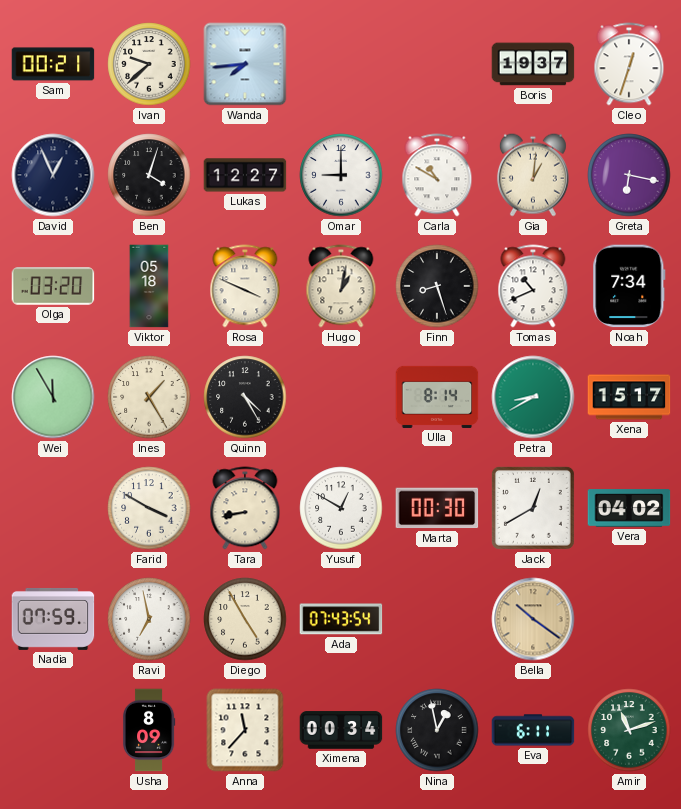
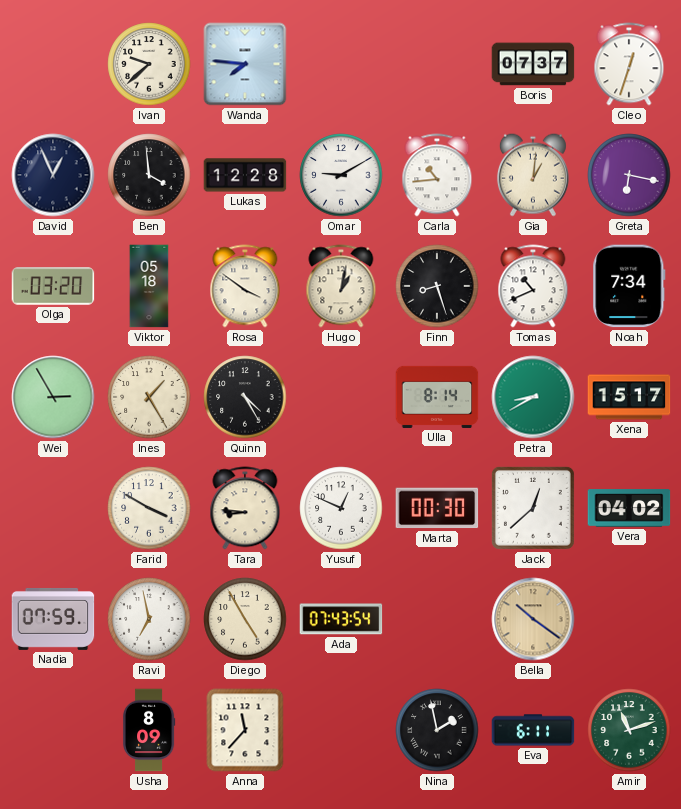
Sam: 00:21 -> none
Wanda: 7:44 -> 7:46
Boris: 19:37 -> 07:37
Ben: 4:03 -> 3:59
Lukas: 12:27 -> 12:28
Omar: 9:00 -> 9:10
Carla: 10:50 -> 10:44
Rosa: 3:49 -> 3:51
Wei: 11:55 -> 2:55
Tara: 8:43 -> 8:46
Yusuf: 12:50 -> 12:49
Jack: 12:40 -> 12:38
Ximena: 00:34 -> none
Nina: 12:58 -> 1:58
